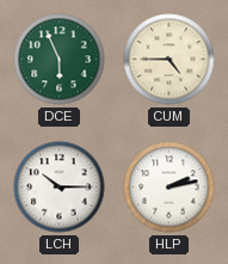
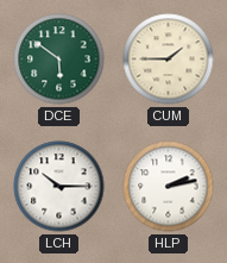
DCE: 5:56 -> 5:51
CUM: 4:45 -> 1:45
